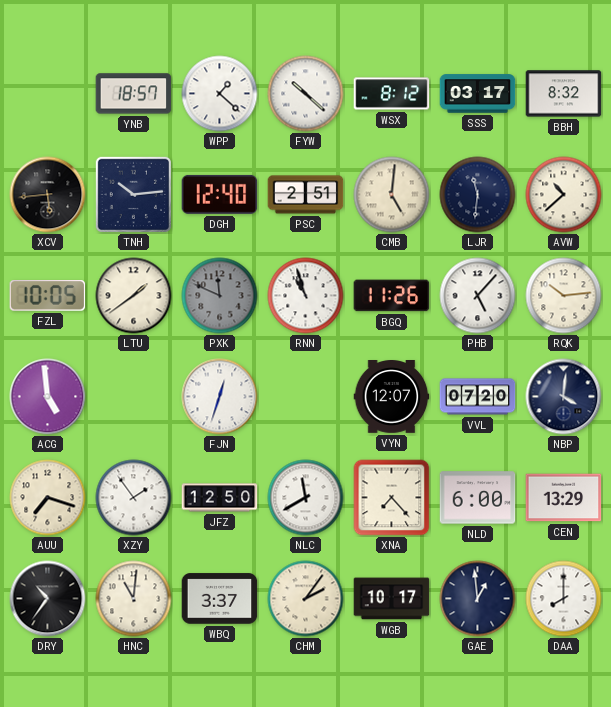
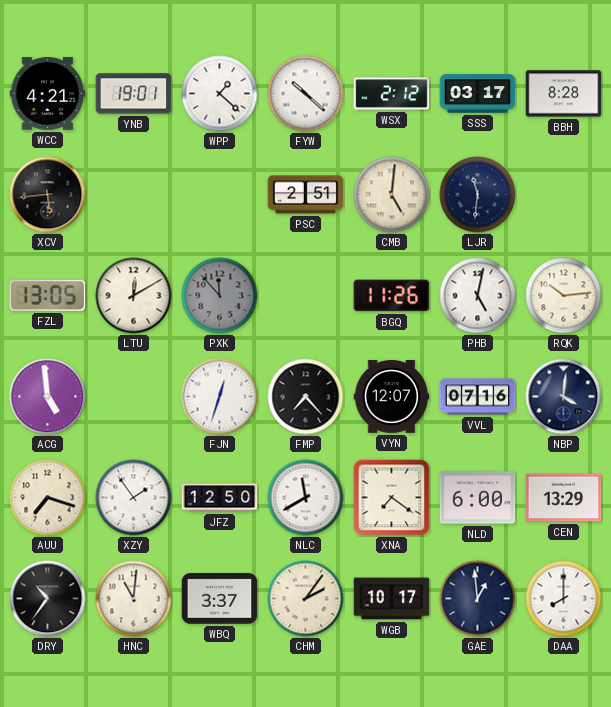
WCC: none -> 4:21
YNB: 18:57 -> 19:01
WSX: 8:12 -> 2:12
BBH: 8:32 -> 8:28
TNH: 10:14 -> none
DGH: 12:40 -> none
AVW: 10:38 -> none
FZL: 10:05 -> 13:05
LTU: 1:39 -> 12:10
PXK: 11:49 -> 11:53
RNN: 10:57 -> none
PHB: 5:07 -> 5:02
FMP: none -> 7:23
VVL: 07:20 -> 07:16
XNA: 7:23 -> 7:21
